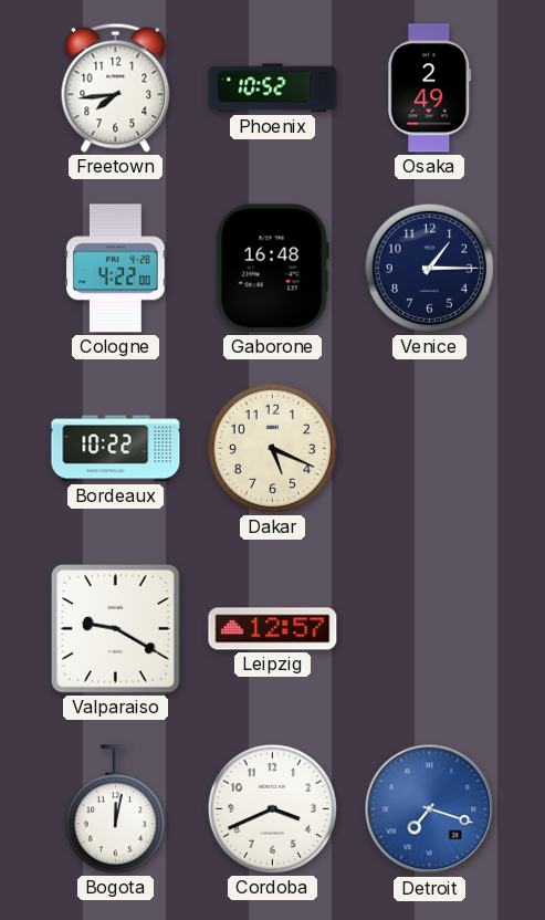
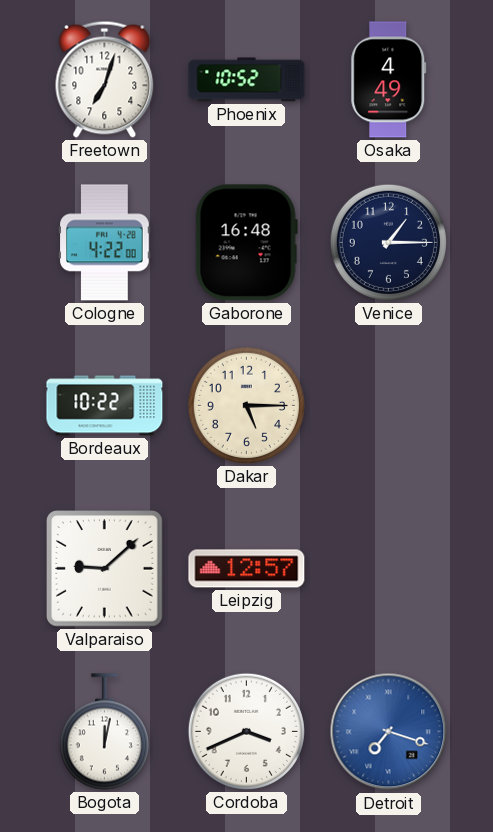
Freetown: 7:44 -> 7:03
Osaka: 2:49 -> 4:49
Dakar: 5:19 -> 5:15
Valparaiso: 9:20 -> 9:08
